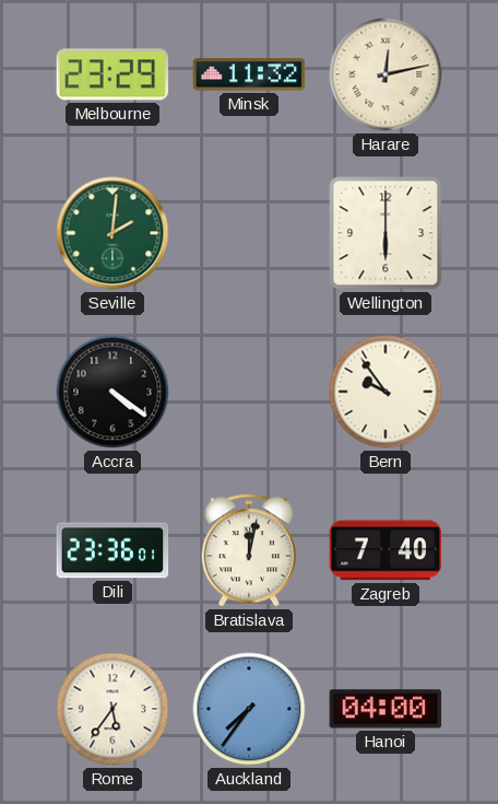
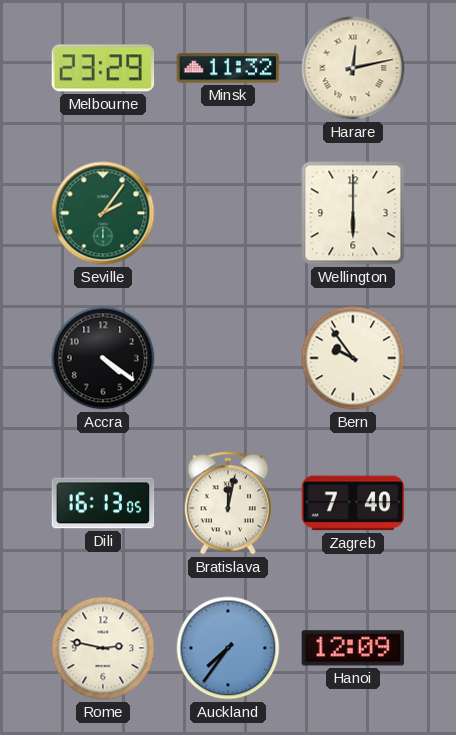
Seville: 2:01 -> 2:06
Dili: 23:36 -> 16:13
Rome: 5:36 -> 2:47
Hanoi: 04:00 -> 12:09
